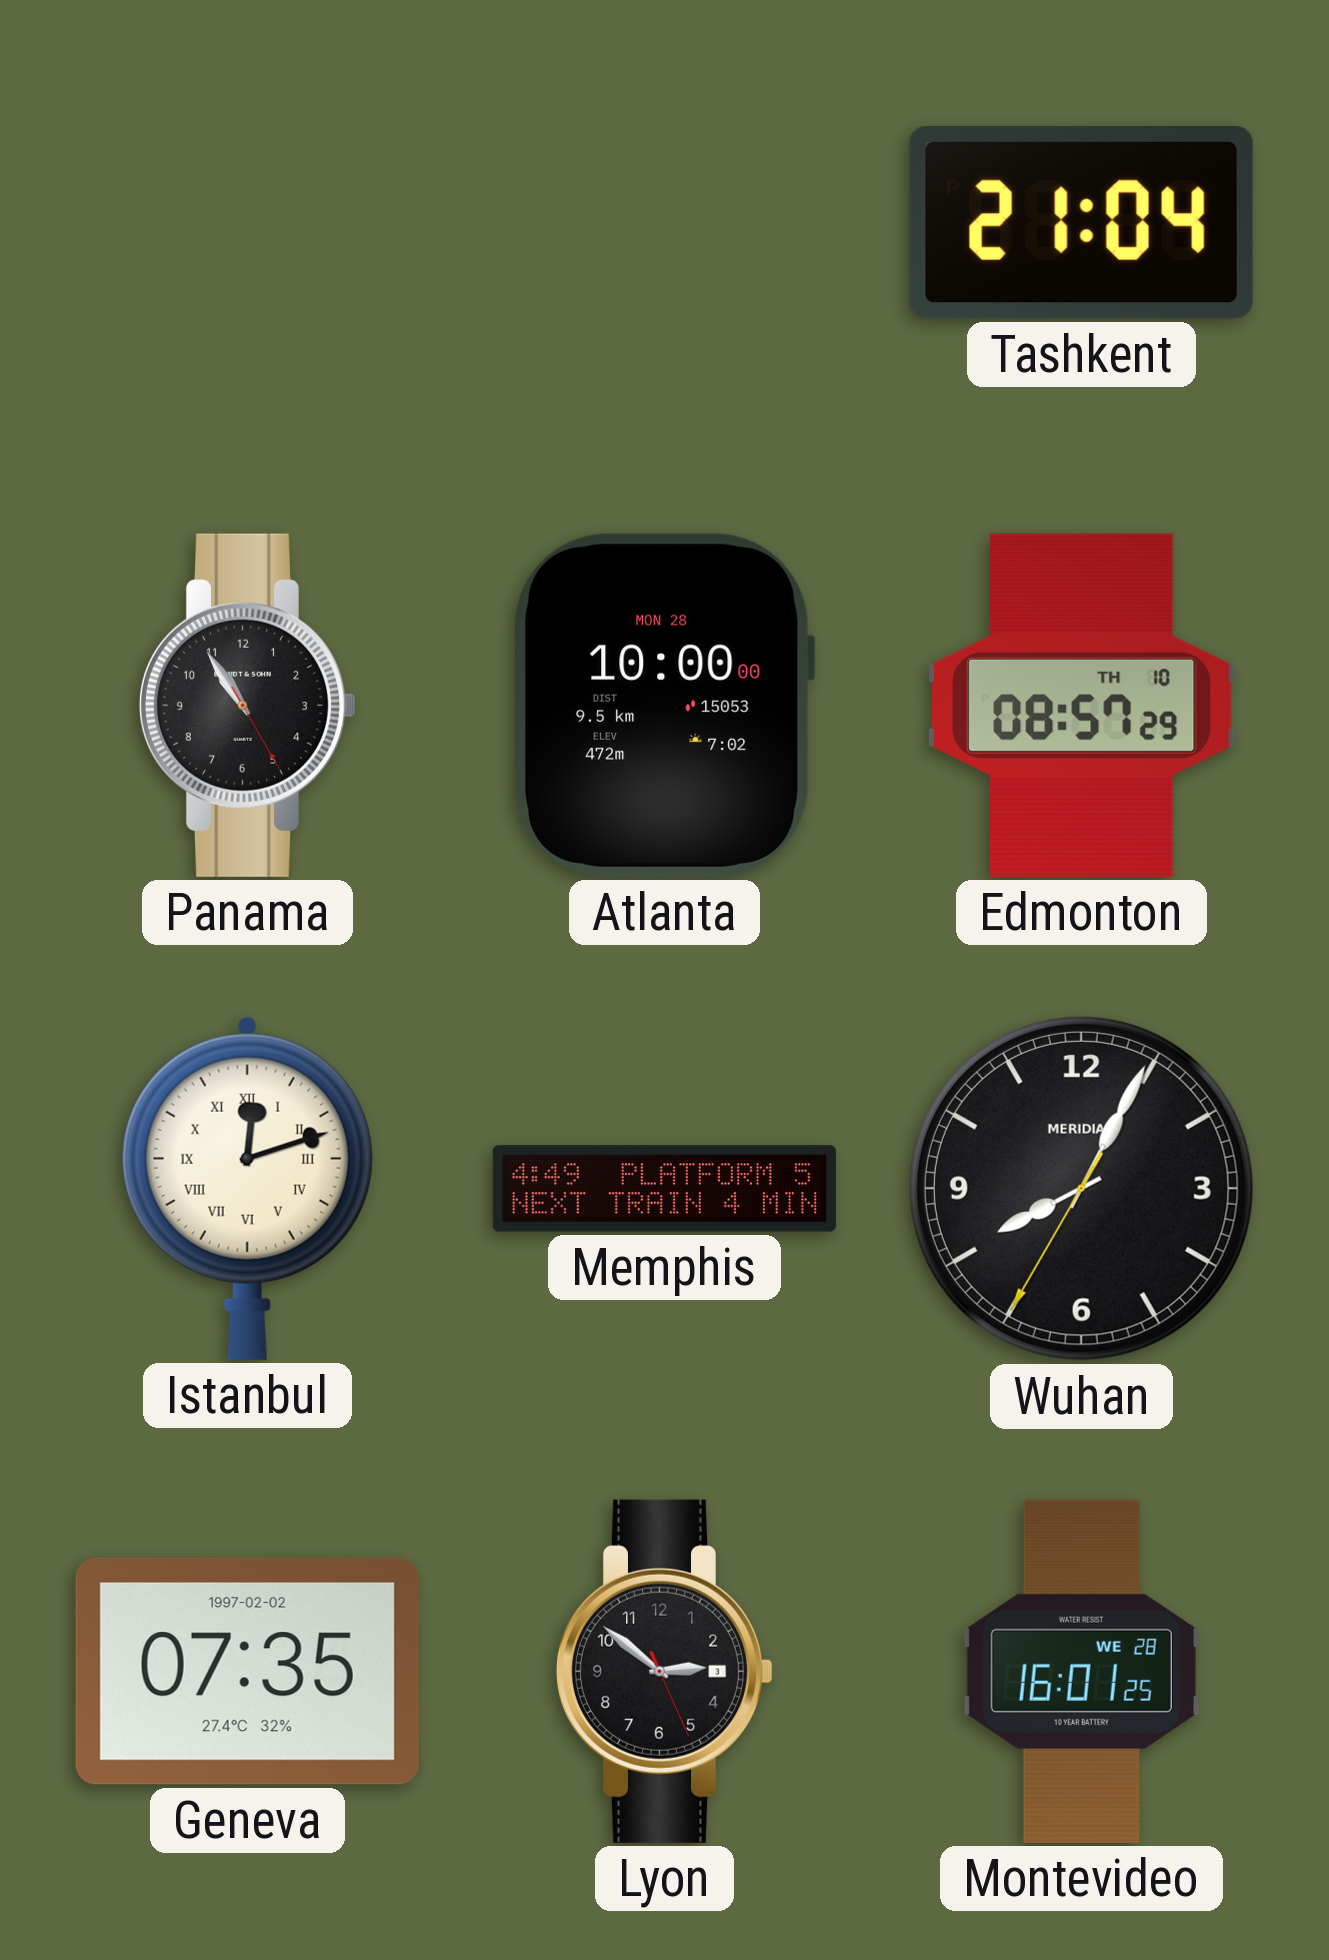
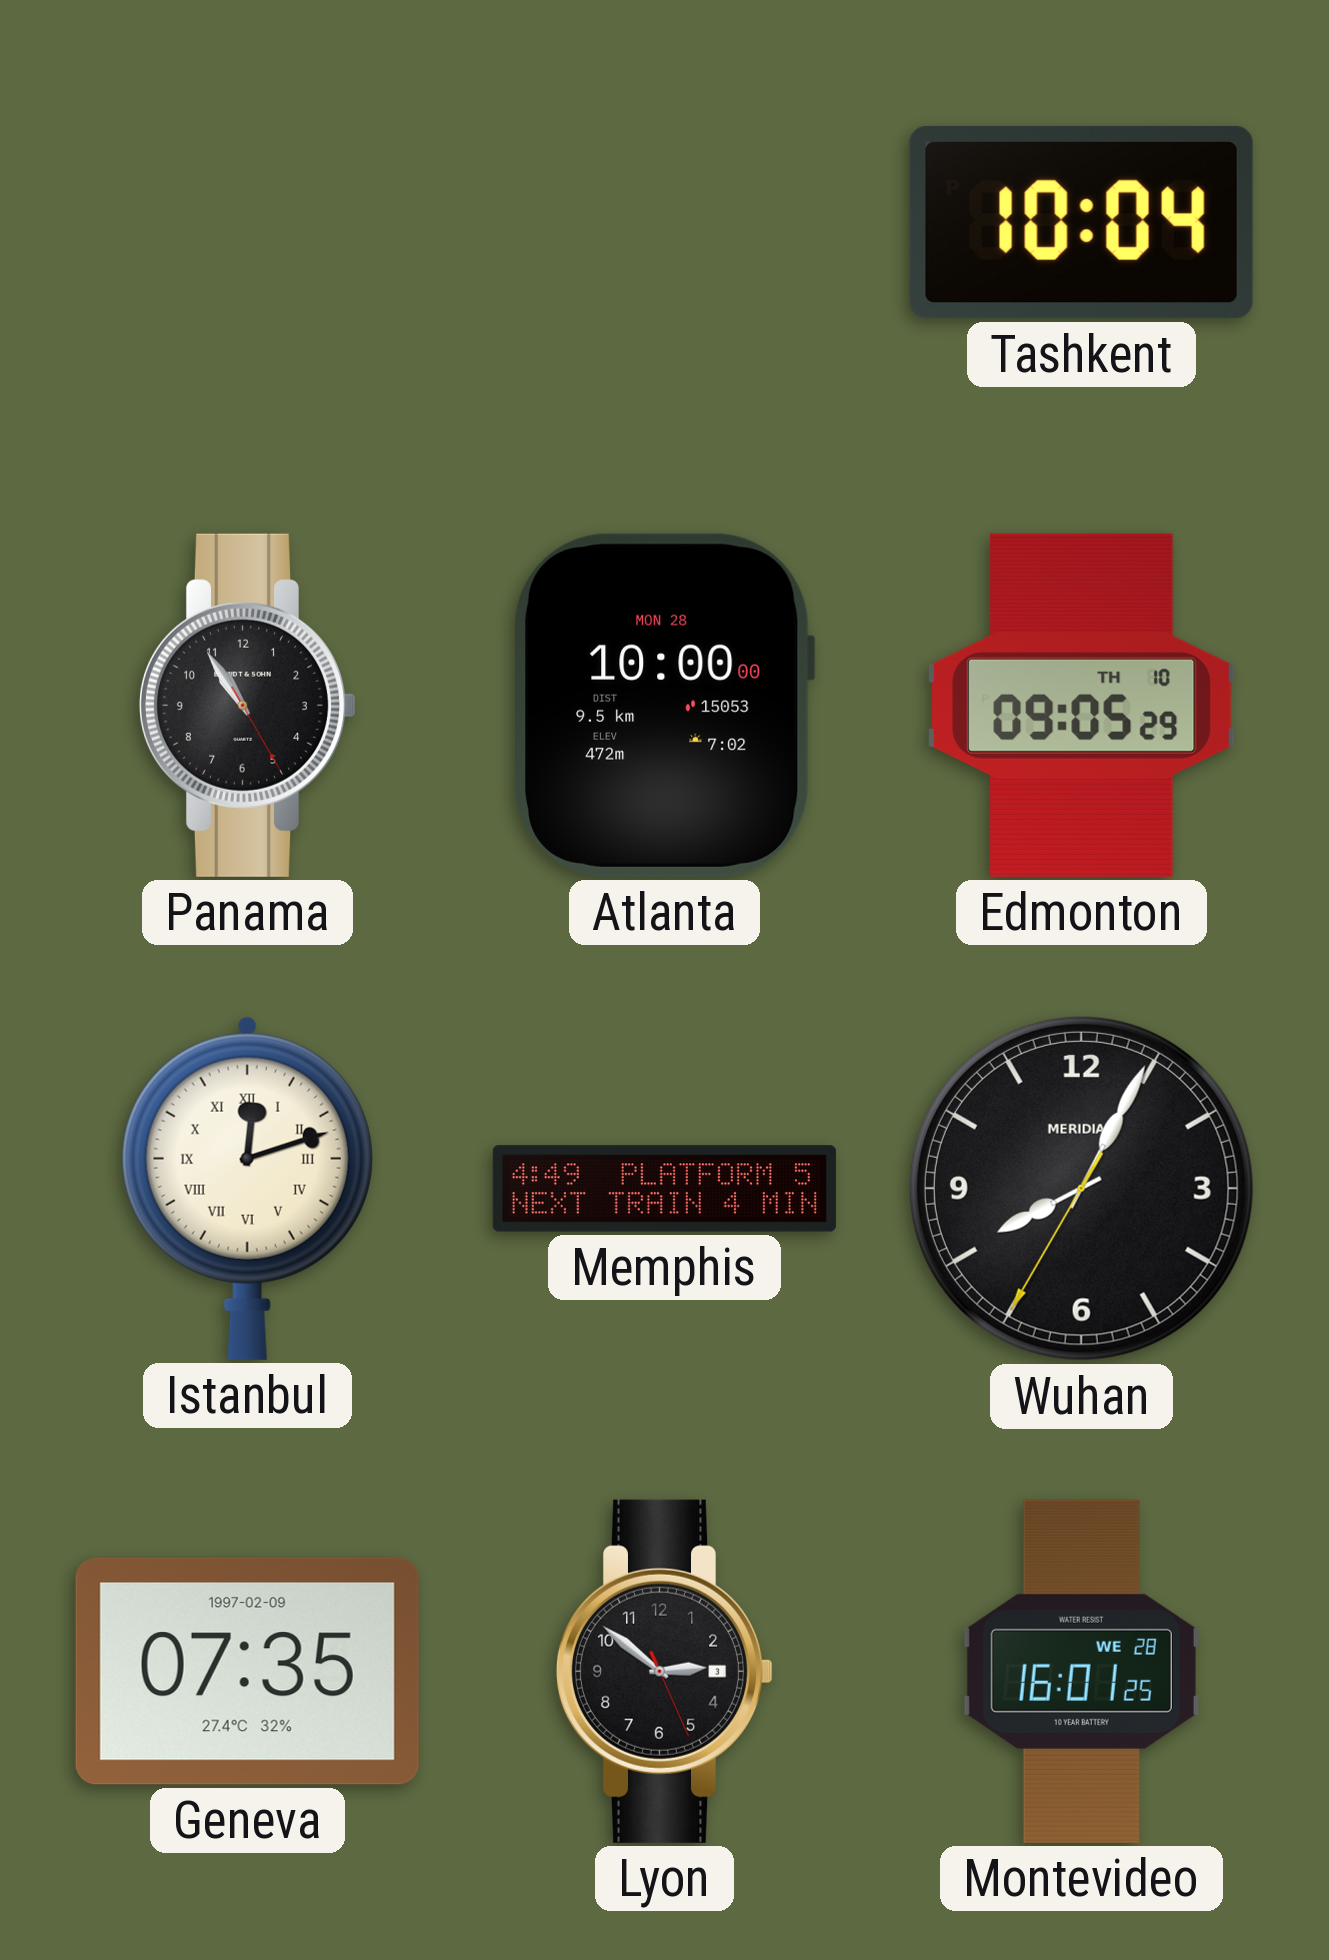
Tashkent: 21:04 -> 10:04
Edmonton: 08:57 -> 09:05
Geneva date: 1997-02-02 -> 1997-02-09
